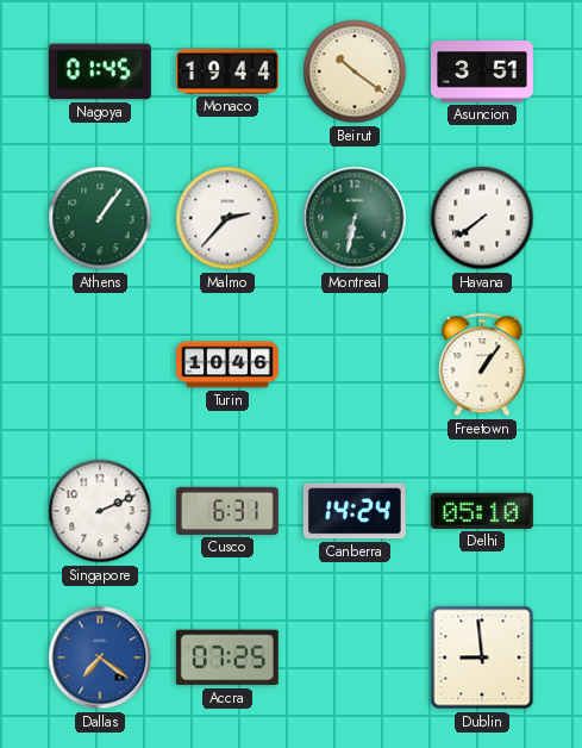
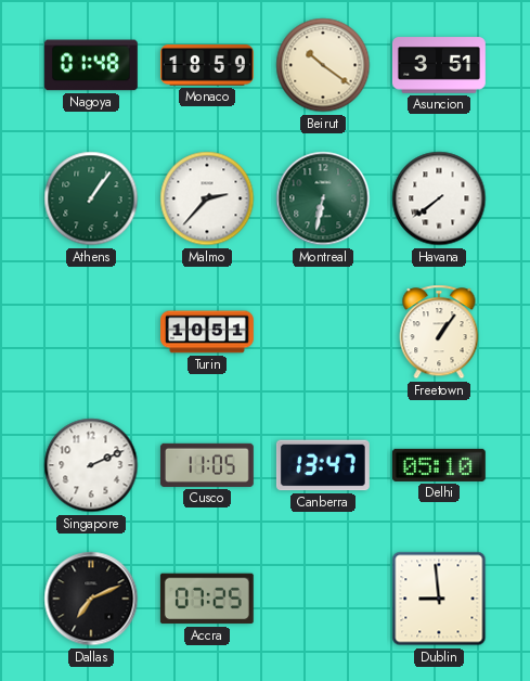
Nagoya: 01:45 -> 01:48
Monaco: 19:44 -> 18:59
Turin: 10:46 -> 10:51
Cusco: 6:31 -> 11:05
Canberra: 14:24 -> 13:47
Dallas: 7:21 -> 7:11
Dallas dial: blue -> black
